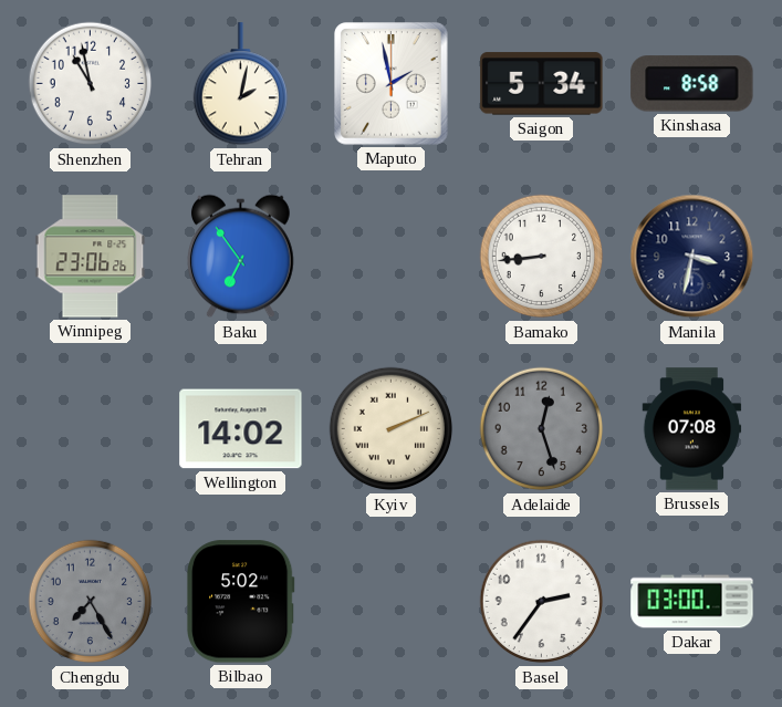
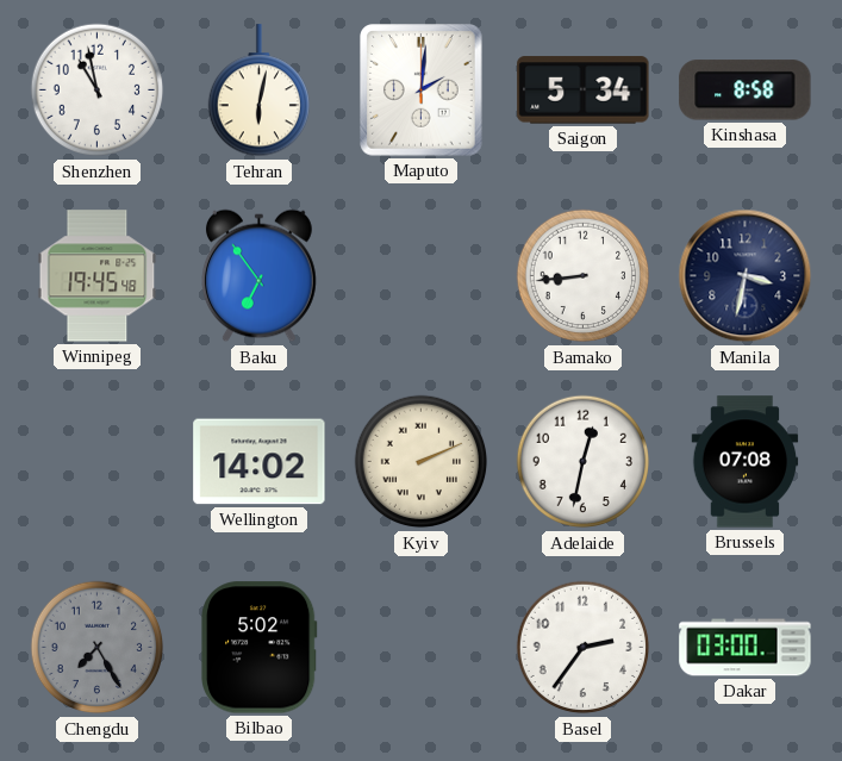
Tehran: 2:02 -> 6:02
Maputo: 1:58 -> 2:01
Winnipeg: 23:06 -> 19:45
Adelaide: 12:27 -> 12:32
Adelaide dial: grey -> white
